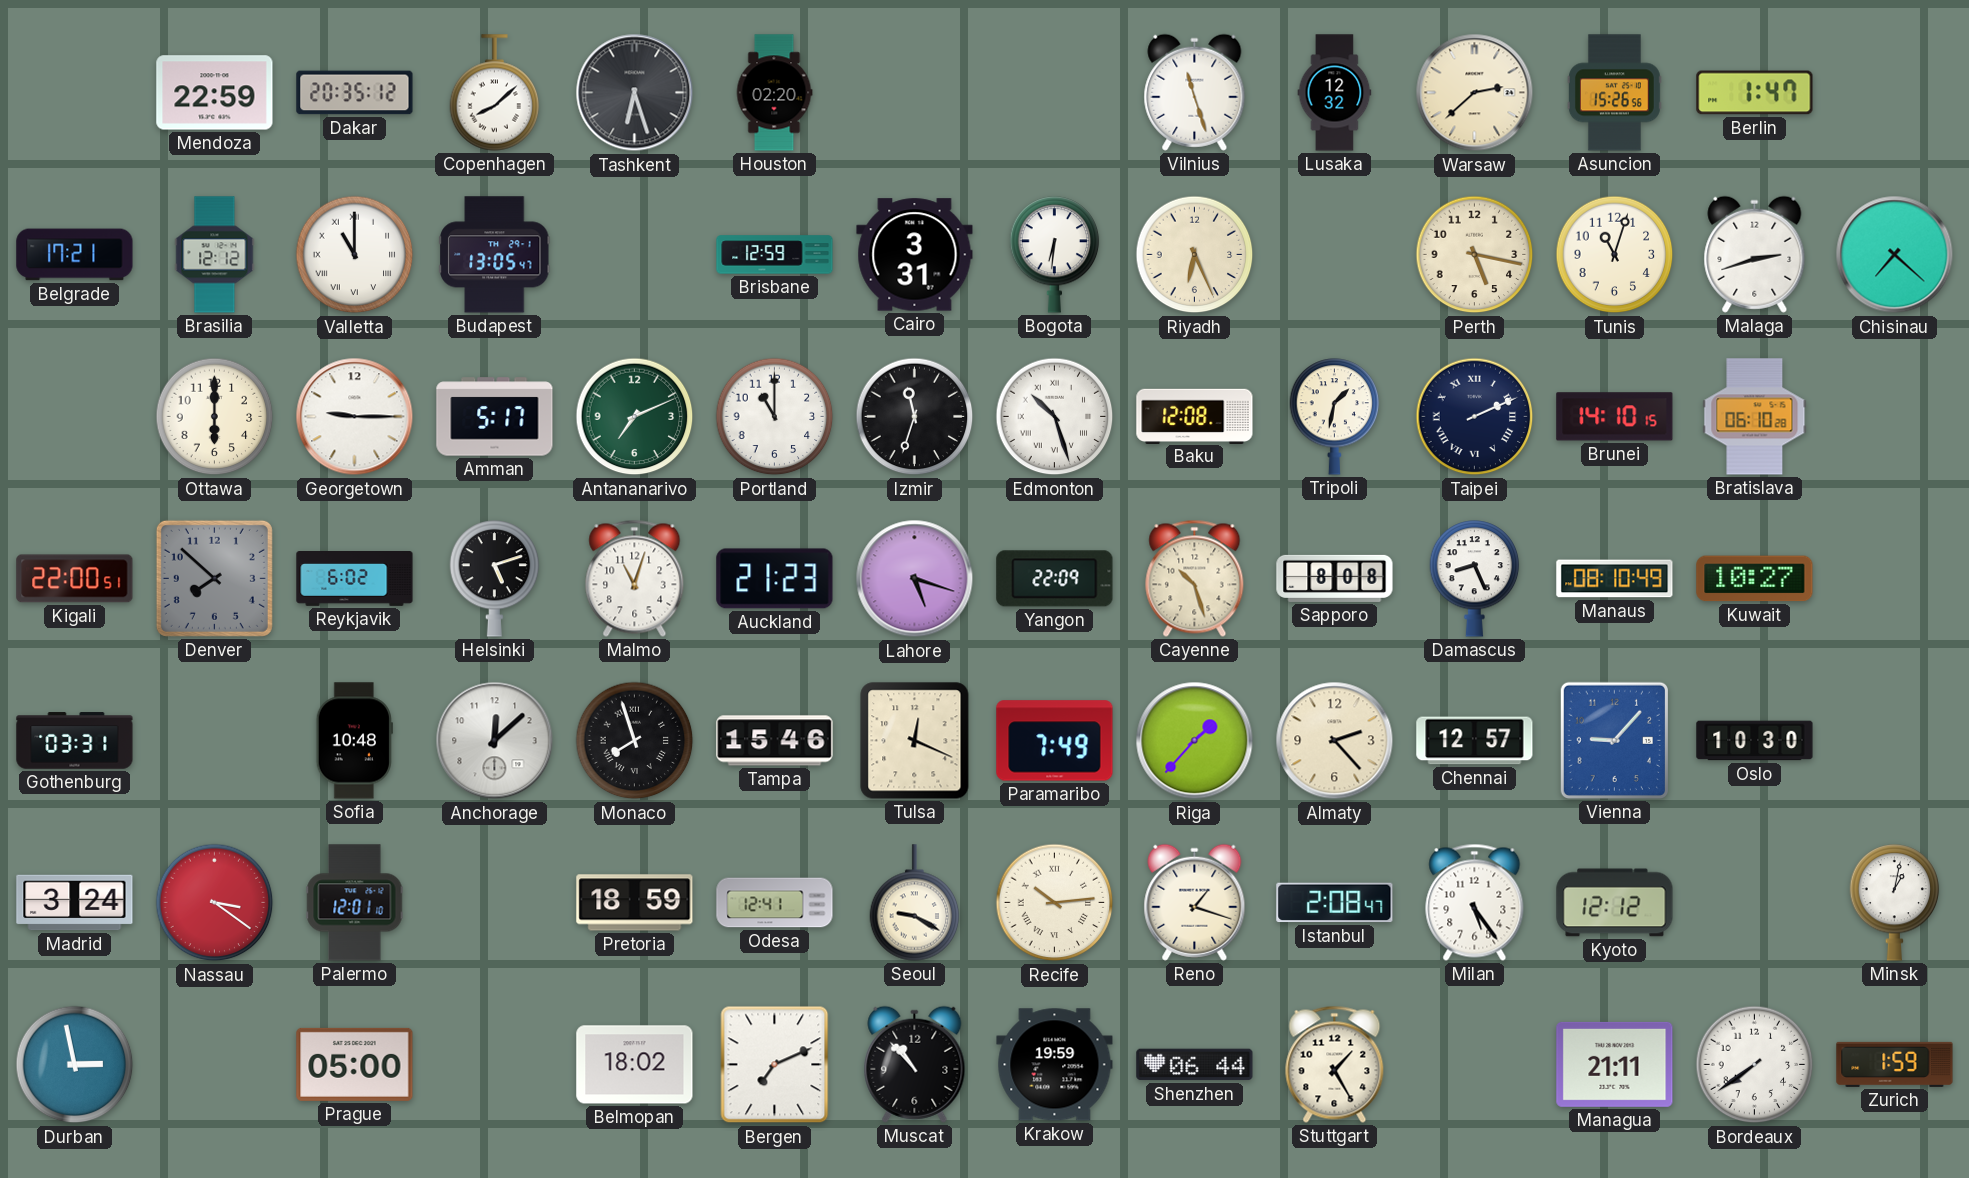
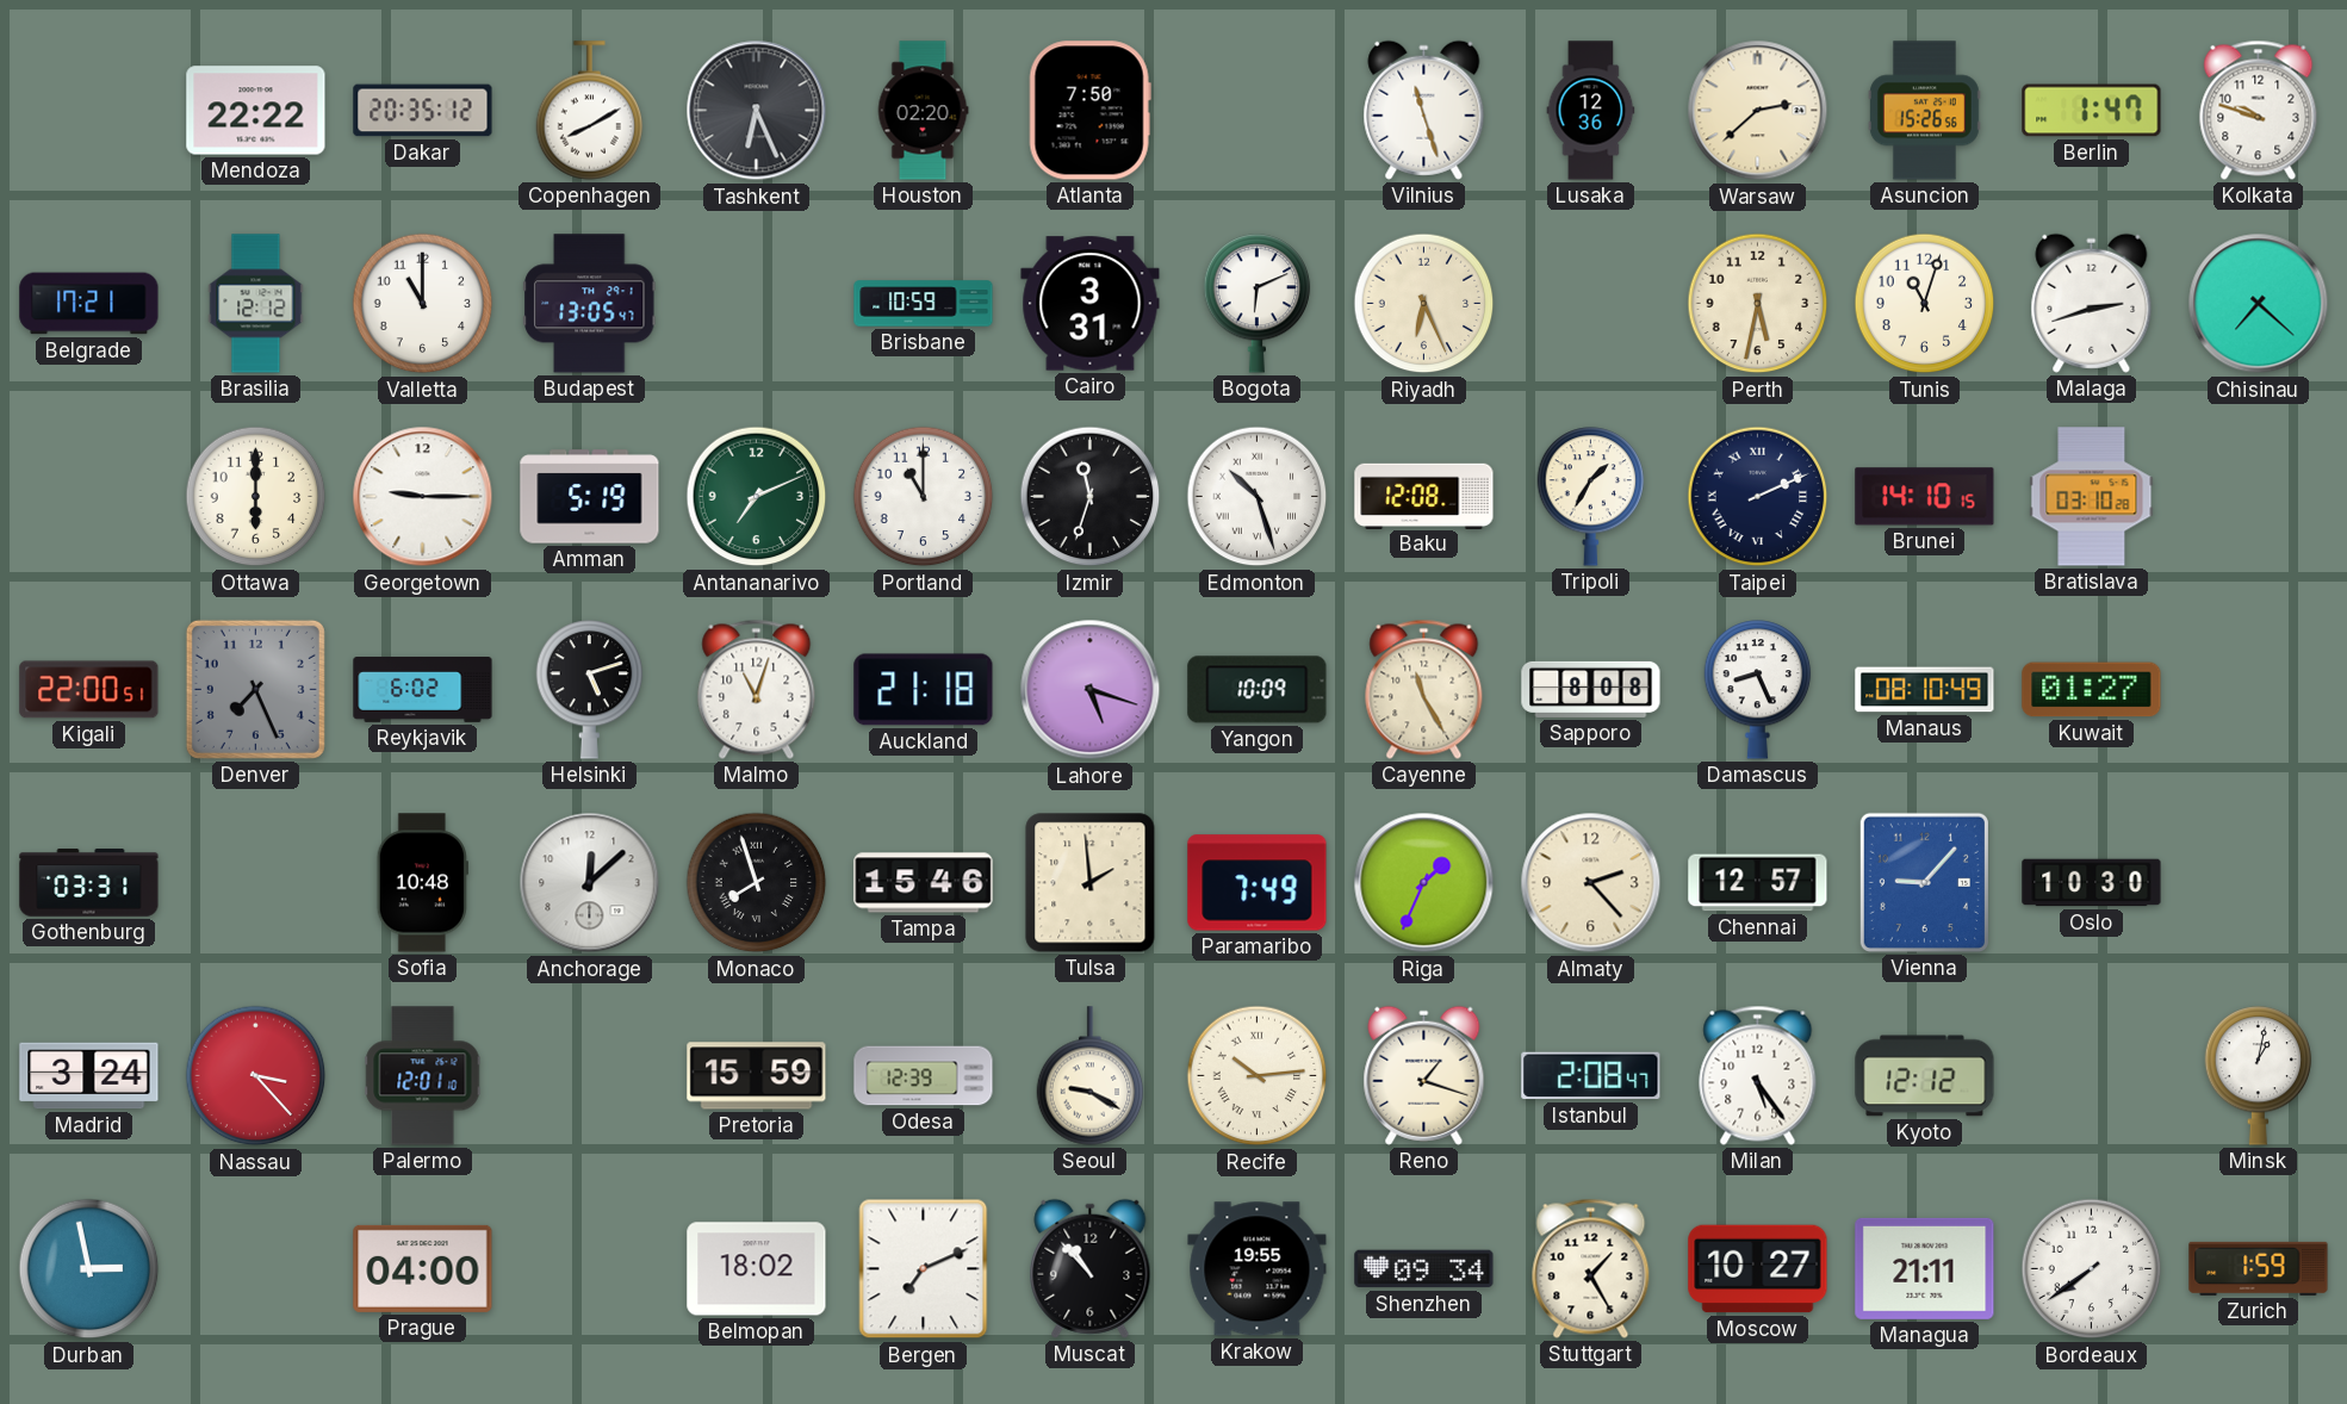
Mendoza: 22:59 -> 22:22
Copenhagen: 8:08 -> 8:10
Tashkent: 6:27 -> 6:26
Atlanta: none -> 7:50
Lusaka: 12:32 -> 12:36
Kolkata: none -> 9:48
Valletta numerals: Roman -> Arabic
Brisbane: 12:59 -> 10:59
Bogota: 6:31 -> 6:11
Perth: 5:17 -> 5:32
Amman: 5:17 -> 5:19
Tripoli: 1:32 -> 1:35
Bratislava: 06:10 -> 03:10
Denver: 7:52 -> 7:26
Auckland: 21:23 -> 21:18
Yangon: 22:09 -> 10:09
Cayenne: 10:27 -> 11:25
Kuwait: 10:27 -> 01:27
Tulsa: 12:19 -> 1:59
Riga: 1:37 -> 1:34
Nassau: 3:21 -> 3:23
Pretoria: 18:59 -> 15:59
Odesa: 12:41 -> 12:39
Prague: 05:00 -> 04:00
Krakow: 19:59 -> 19:55
Shenzhen: 06:44 -> 09:34
Moscow: none -> 10:27
